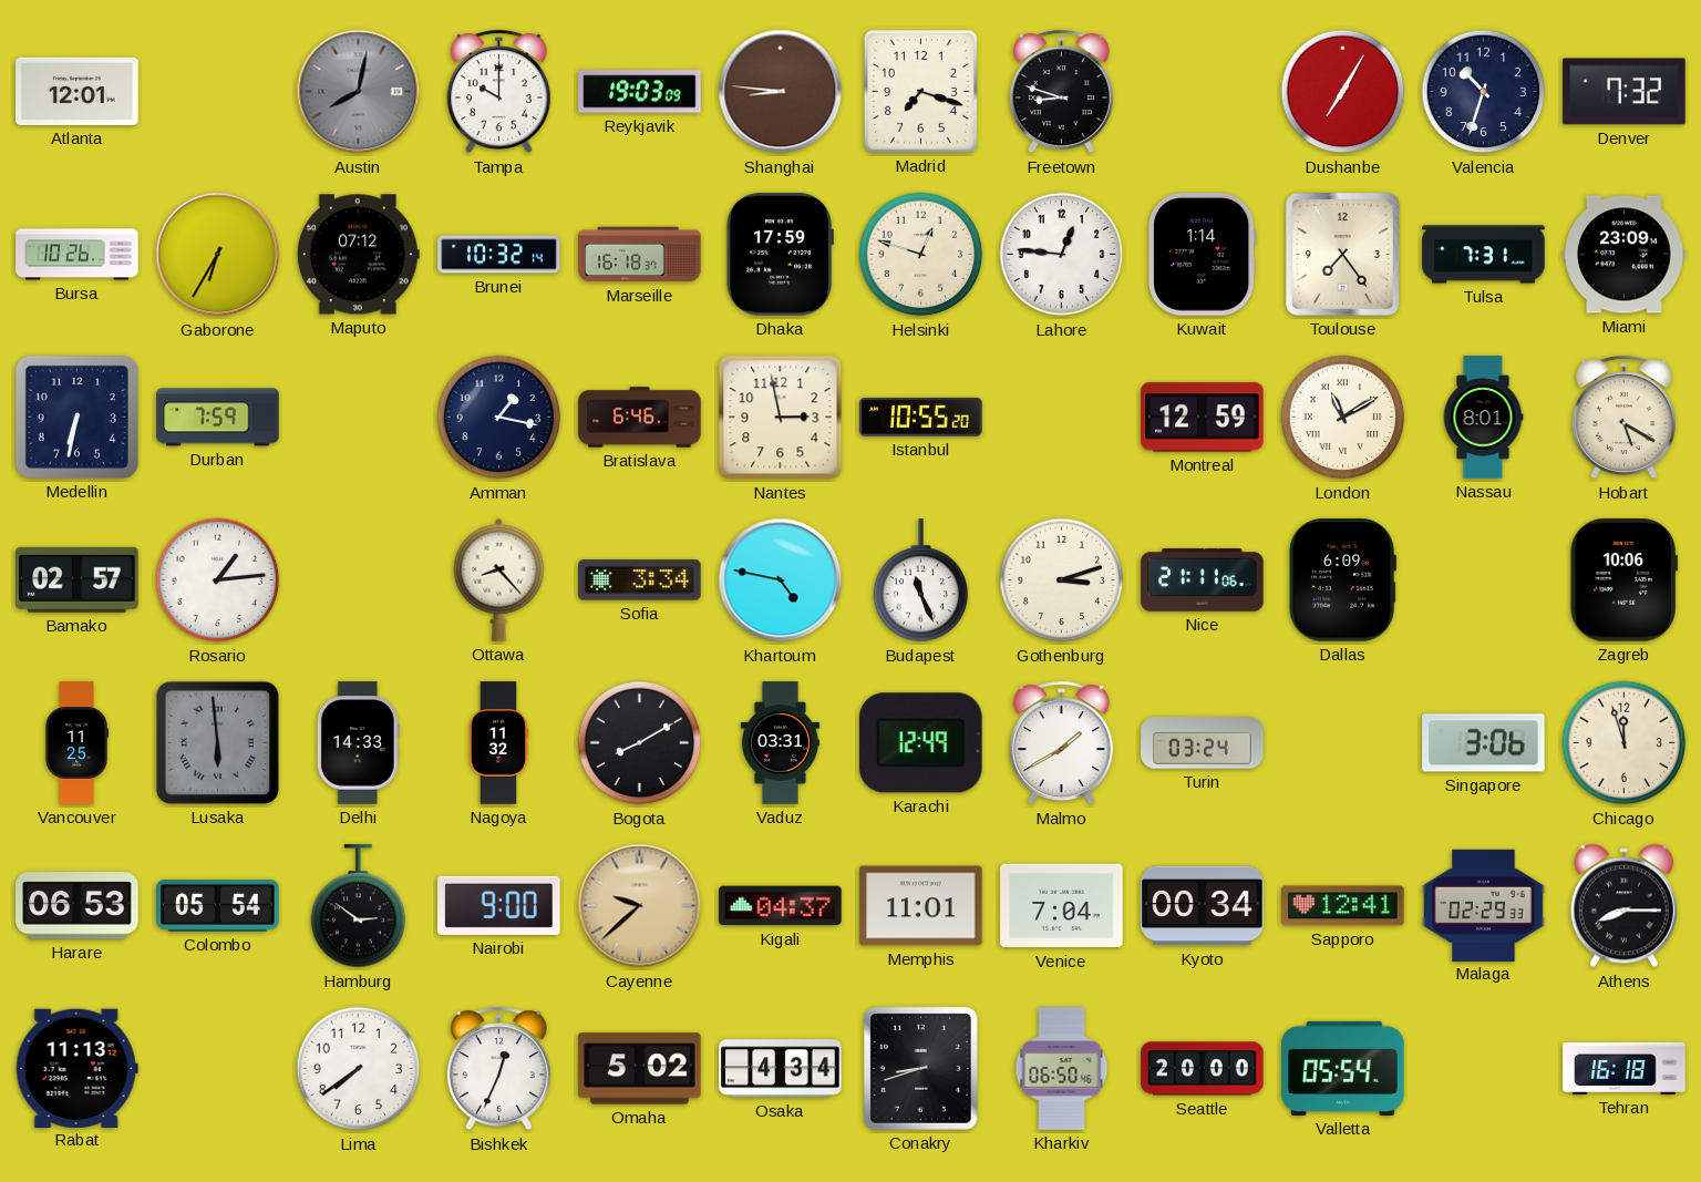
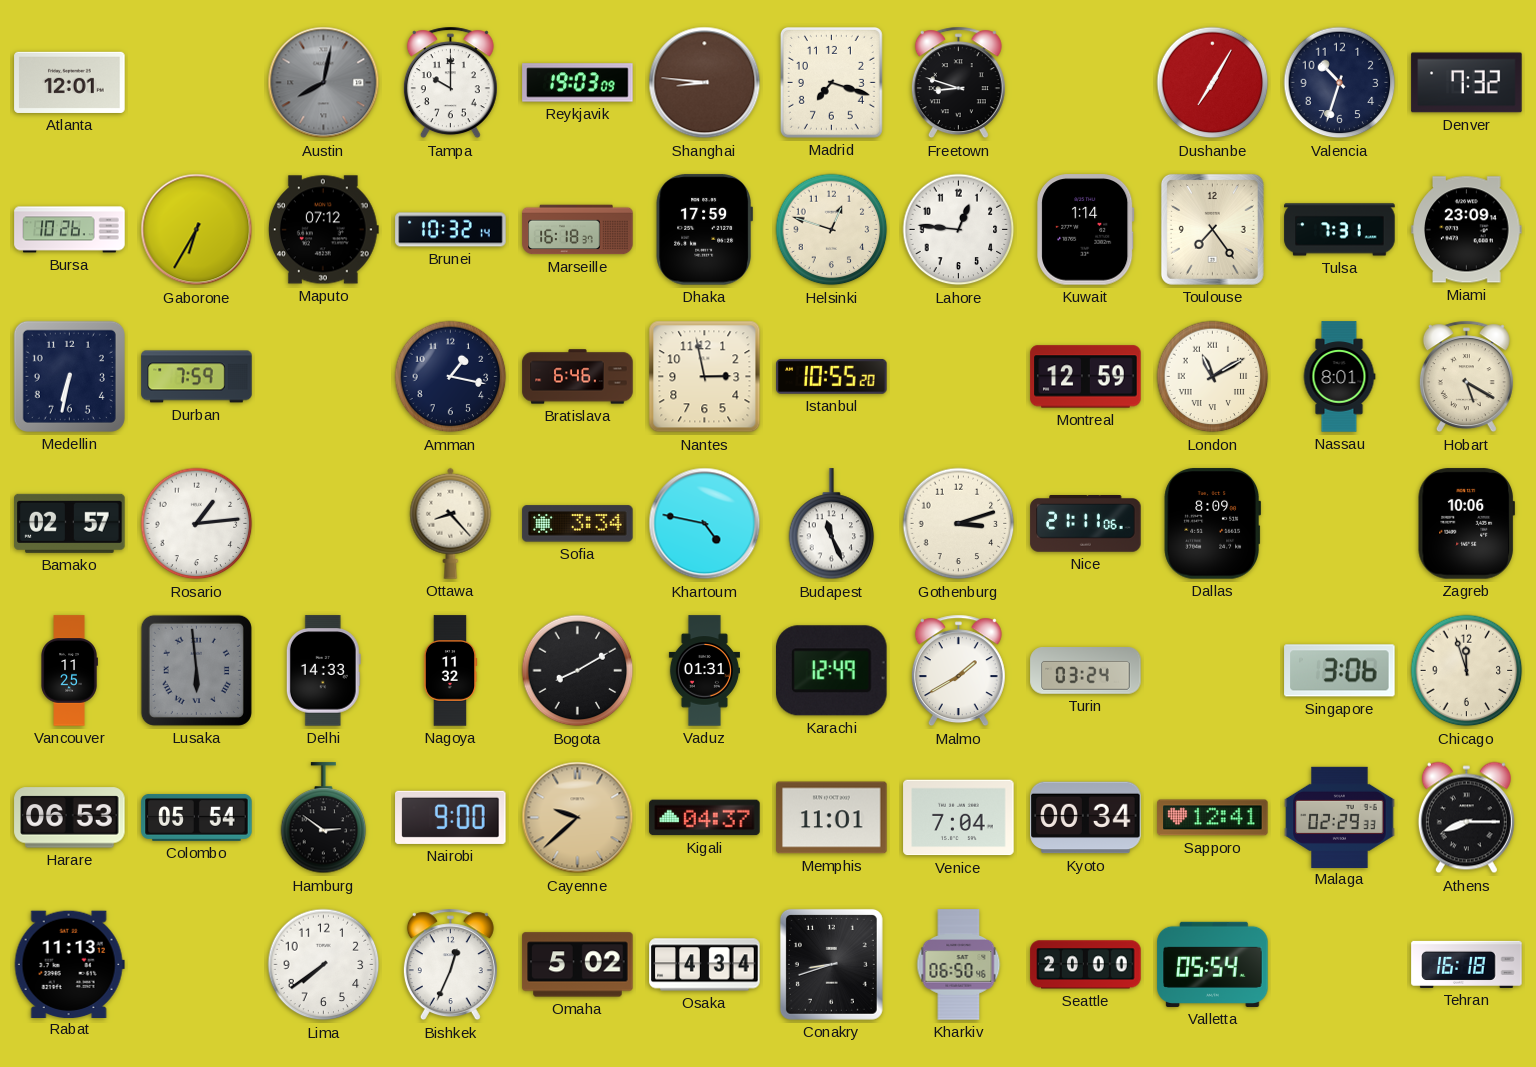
Dallas: 6:09 -> 8:09
Vaduz: 03:31 -> 01:31
